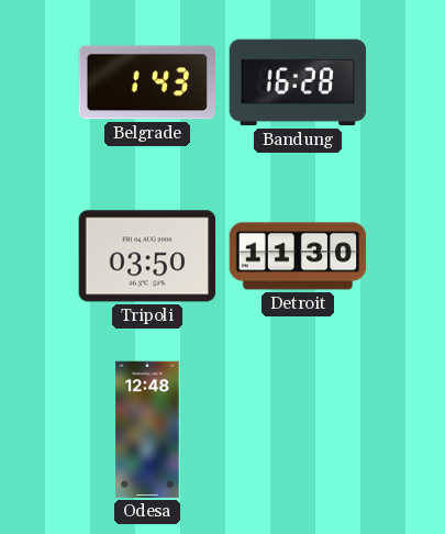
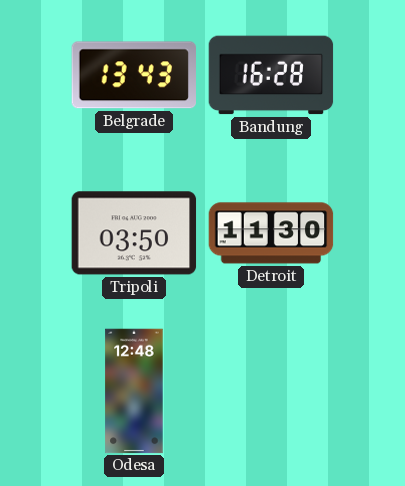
Belgrade: 1:43 -> 13:43
